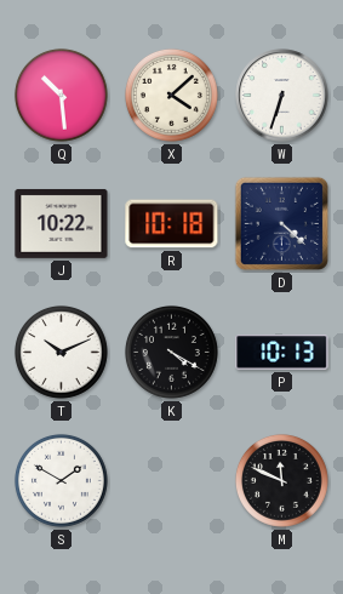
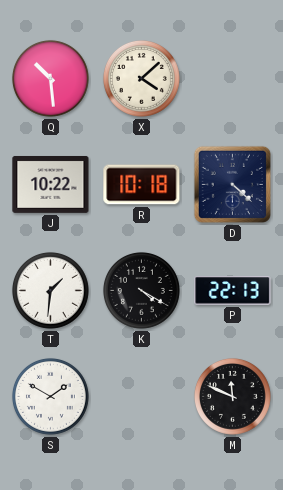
W: 6:33 -> none
T: 10:11 -> 1:31
P: 10:13 -> 22:13
